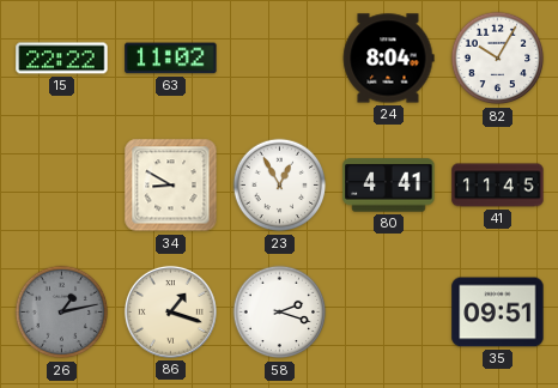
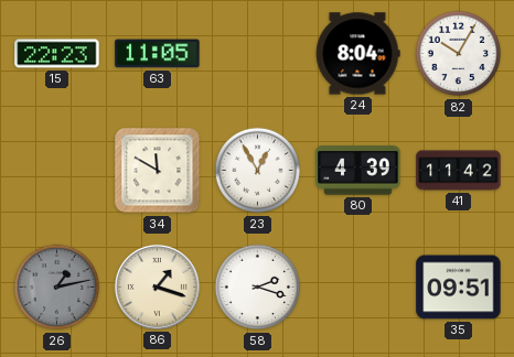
15: 22:22 -> 22:23
63: 11:02 -> 11:05
34: 8:50 -> 11:50
80: 4:41 -> 4:39
41: 11:45 -> 11:42
